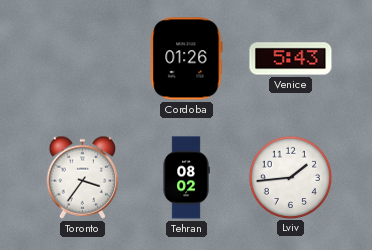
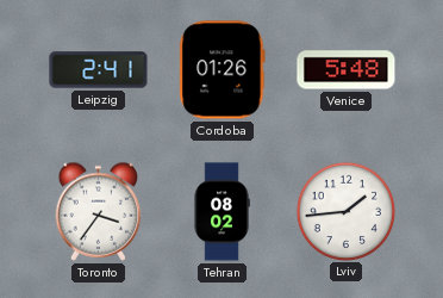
Leipzig: none -> 2:41
Venice: 5:43 -> 5:48
